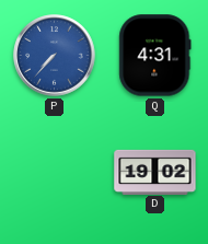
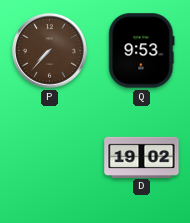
P dial: blue -> brown
Q: 4:31 -> 9:53
